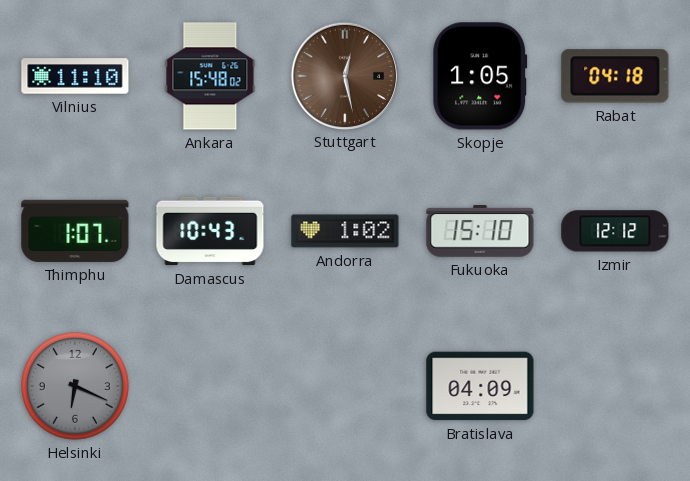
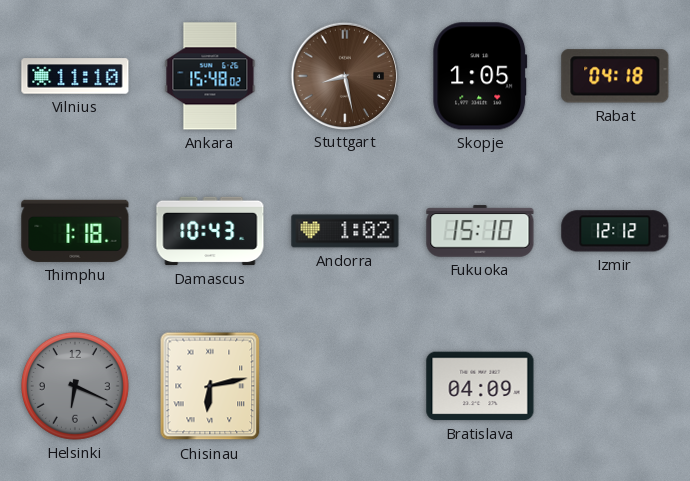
Stuttgart: 12:28 -> 8:28
Thimphu: 1:07 -> 1:18
Chisinau: none -> 6:13
